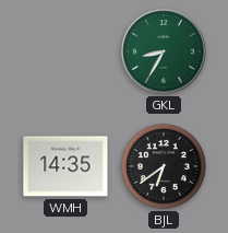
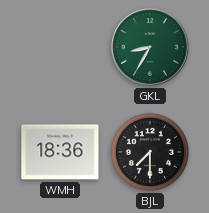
WMH: 14:35 -> 18:36
BJL: 6:39 -> 7:30
